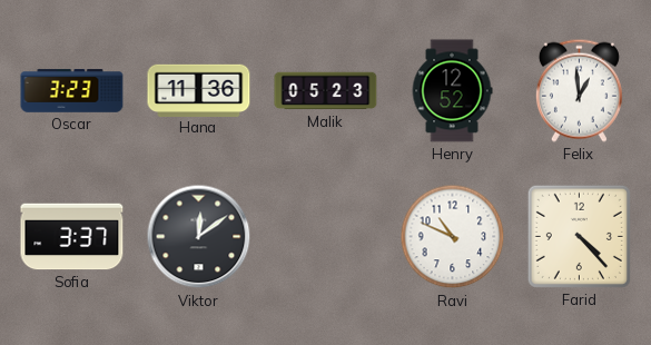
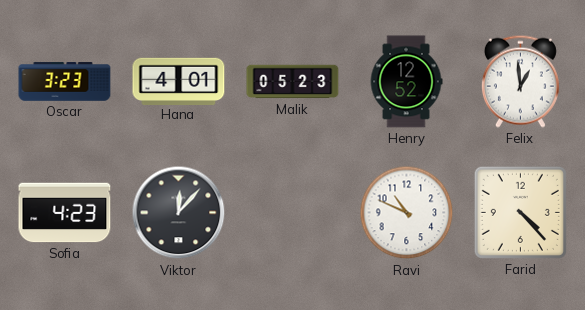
Hana: 11:36 -> 4:01
Sofia: 3:37 -> 4:23
Viktor: 12:09 -> 12:07
